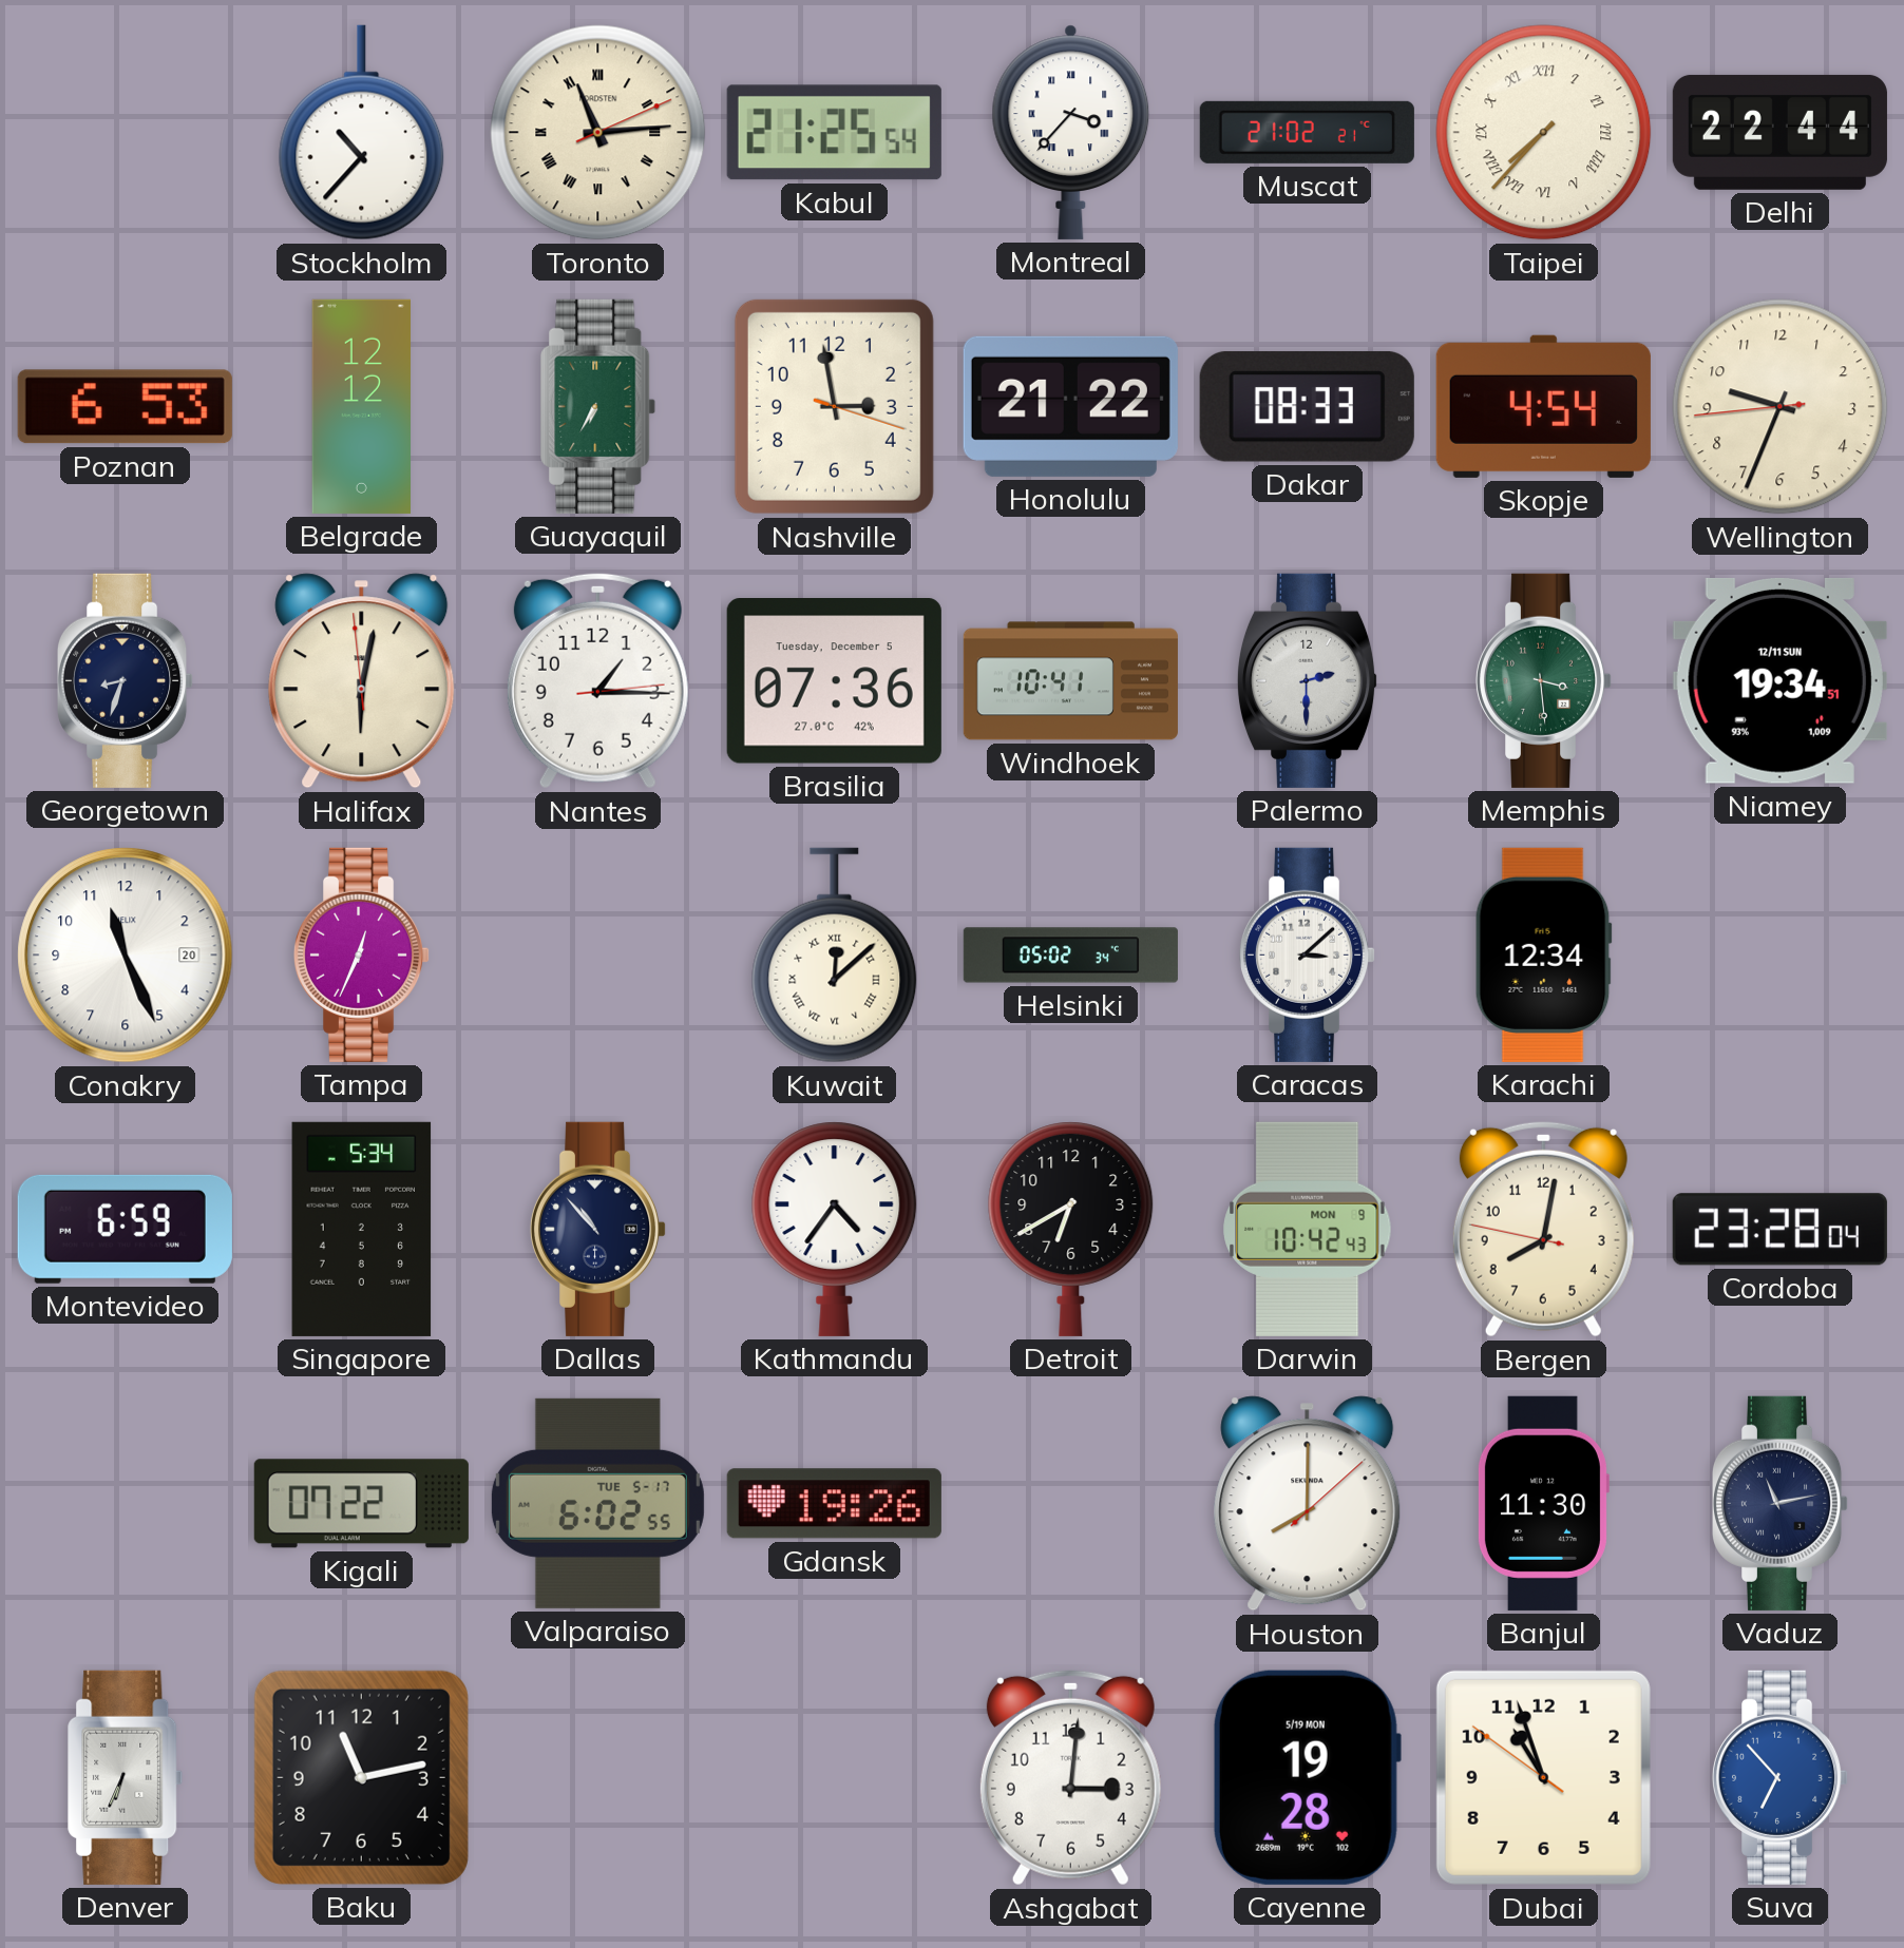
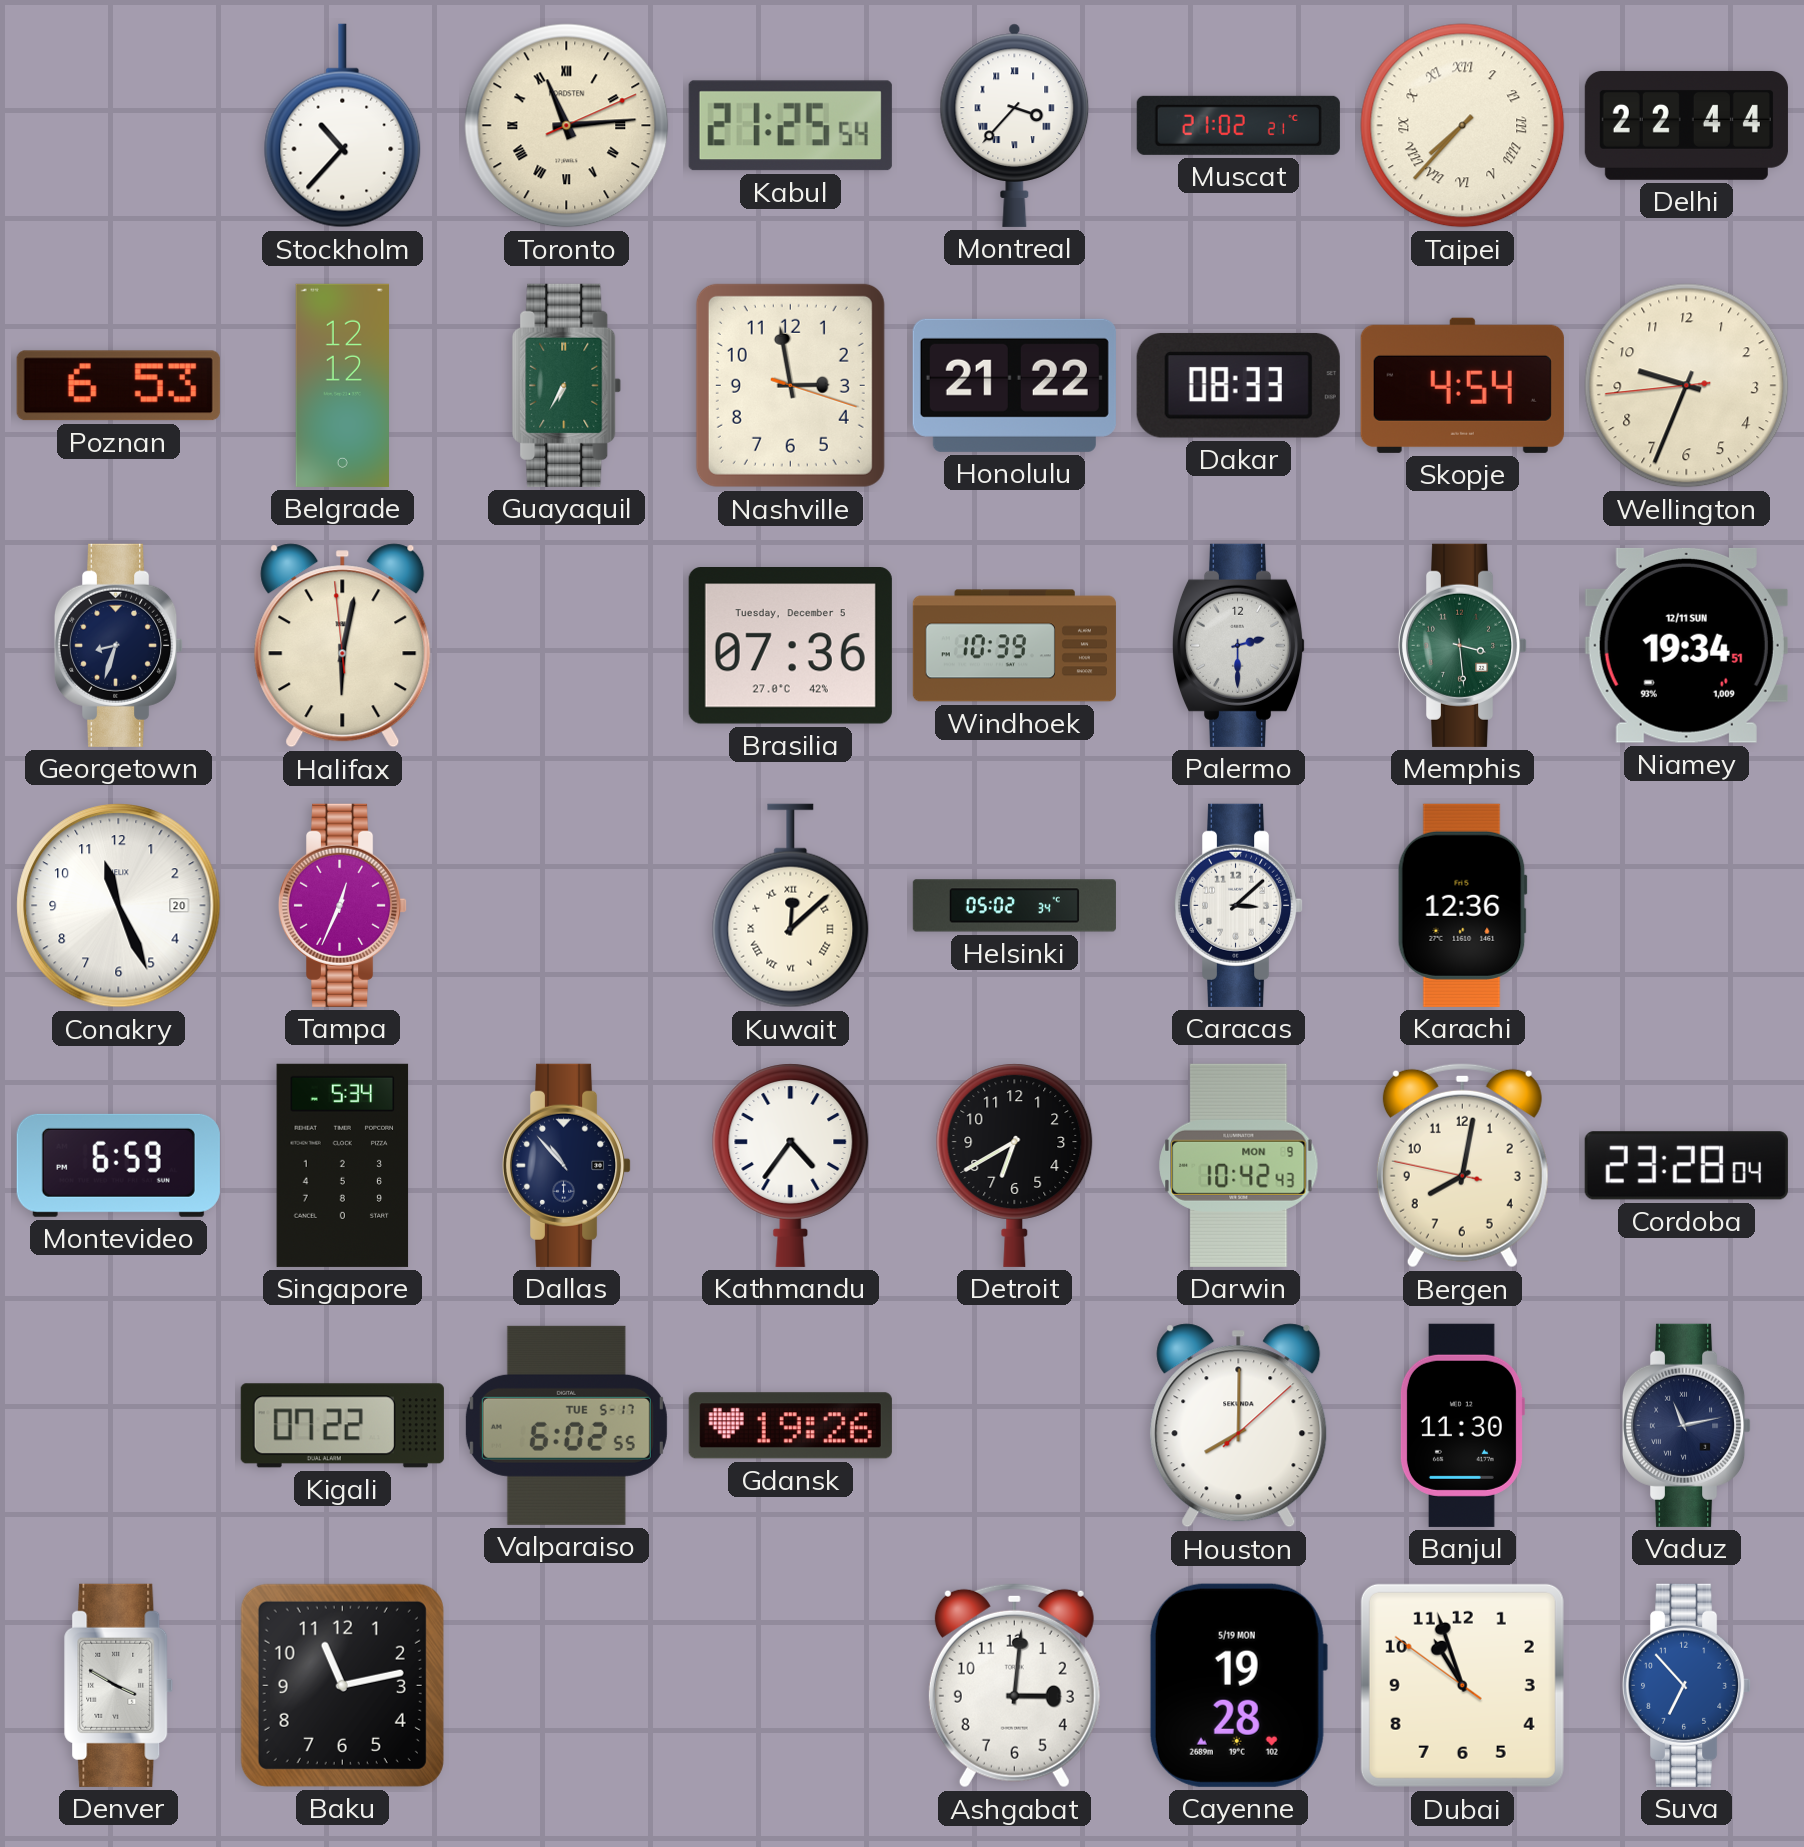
Nantes: 1:15 -> none
Windhoek: 10:41 -> 10:39
Karachi: 12:34 -> 12:36
Denver: 6:34 -> 3:50
